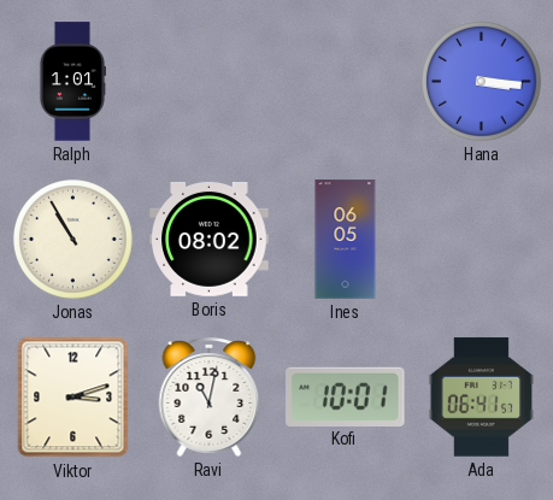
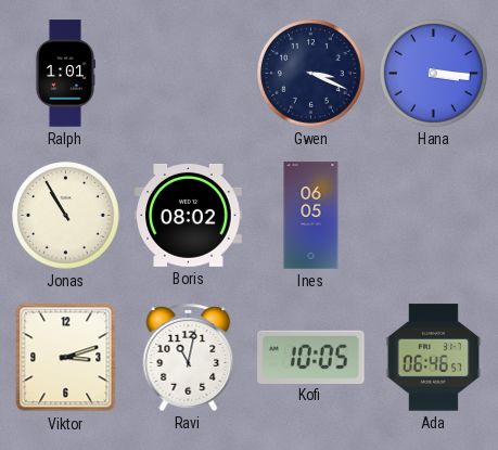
Gwen: none -> 3:19
Kofi: 10:01 -> 10:05
Ada: 06:41 -> 06:46
